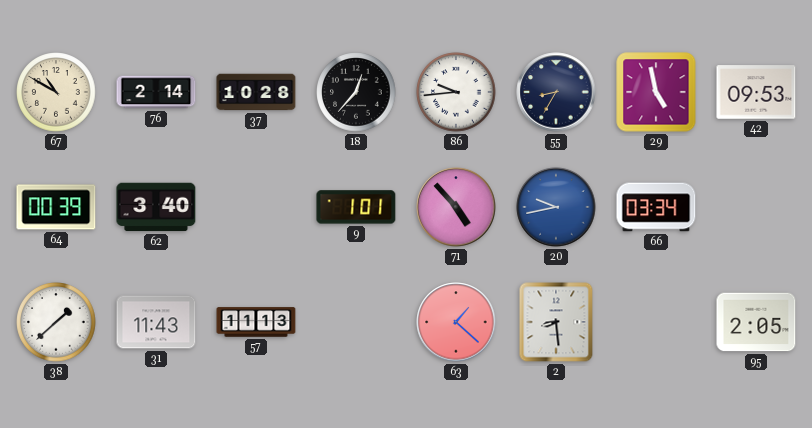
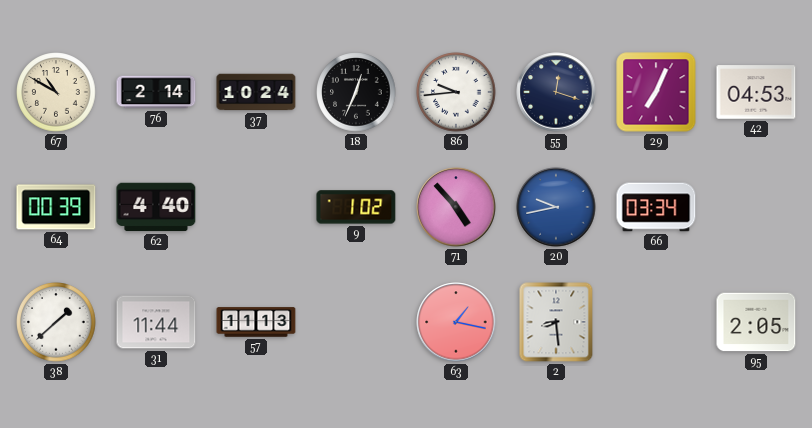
37: 10:28 -> 10:24
18: 12:37 -> 12:34
55: 8:35 -> 12:18
29: 4:58 -> 7:04
42: 09:53 -> 04:53
62: 3:40 -> 4:40
9: 1:01 -> 1:02
31: 11:43 -> 11:44
63: 1:22 -> 1:17
